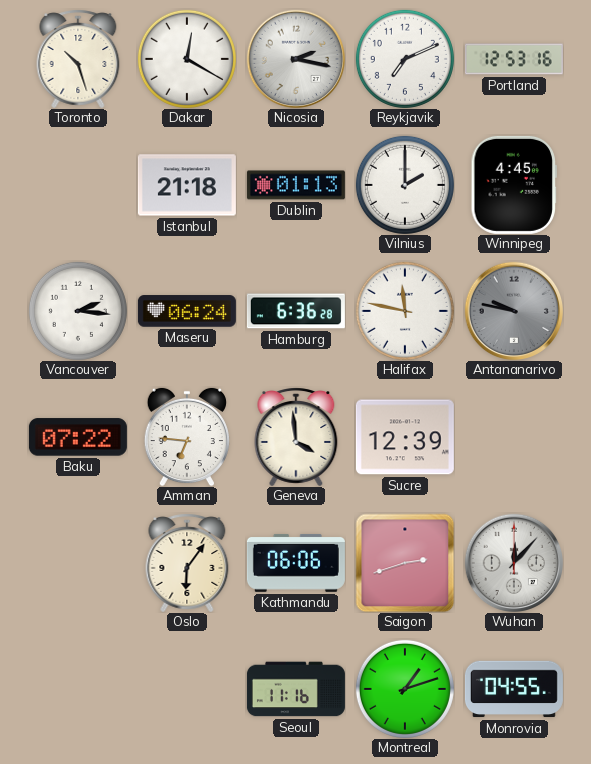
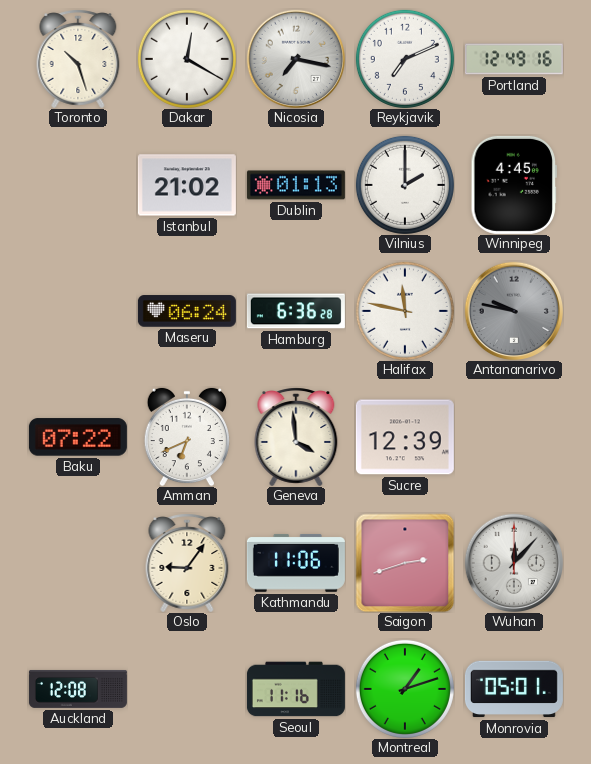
Nicosia: 2:17 -> 7:17
Portland: 12:53 -> 12:49
Istanbul: 21:18 -> 21:02
Vancouver: 2:16 -> none
Amman: 6:46 -> 6:41
Oslo: 6:06 -> 9:06
Kathmandu: 06:06 -> 11:06
Auckland: none -> 12:08
Monrovia: 04:55 -> 05:01
